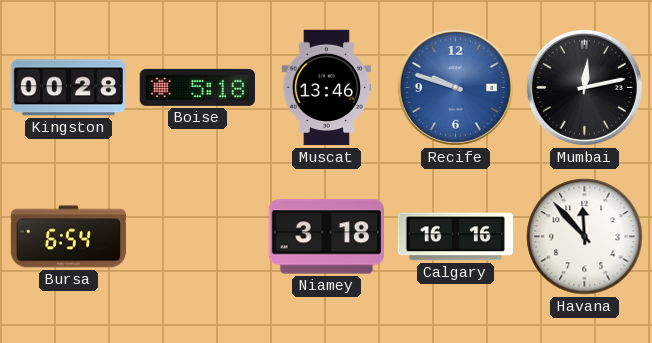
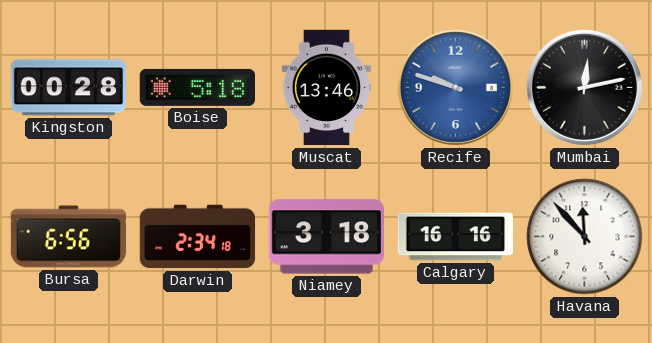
Bursa: 6:54 -> 6:56
Darwin: none -> 2:34
